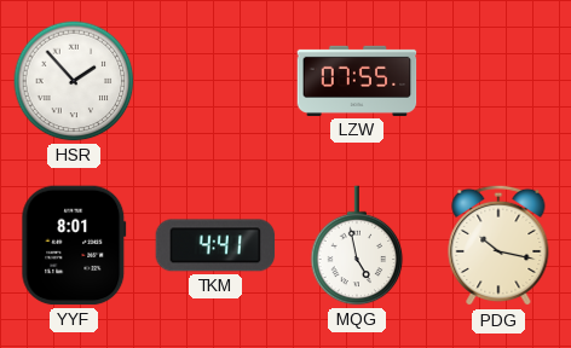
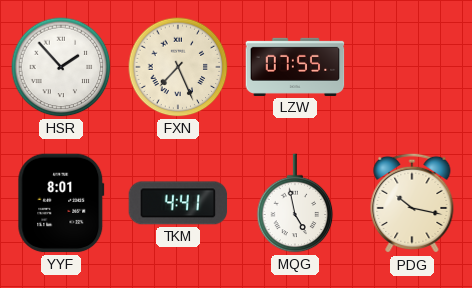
FXN: none -> 7:26
